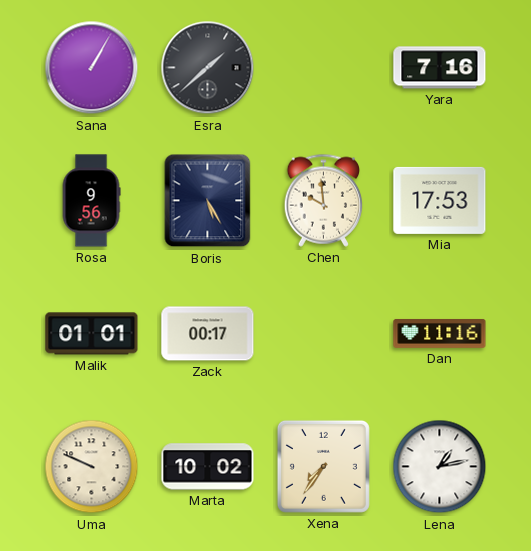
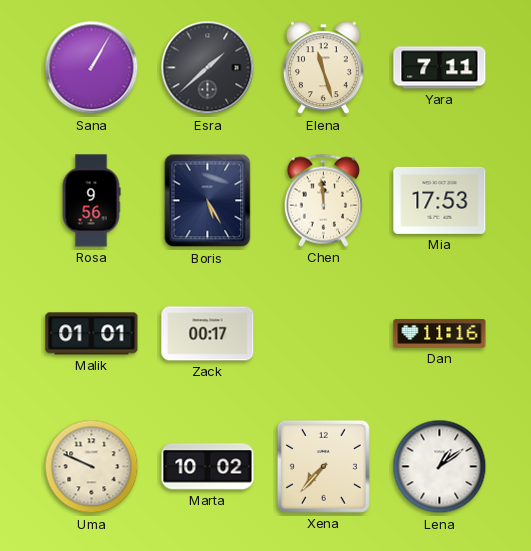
Elena: none -> 11:27
Yara: 7:16 -> 7:11
Chen: 9:59 -> 11:59
Xena: 7:36 -> 7:37
Lena: 1:13 -> 1:09
